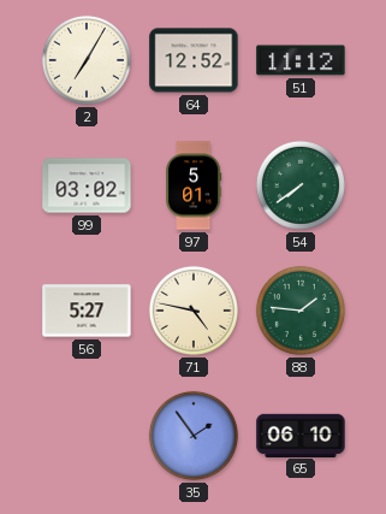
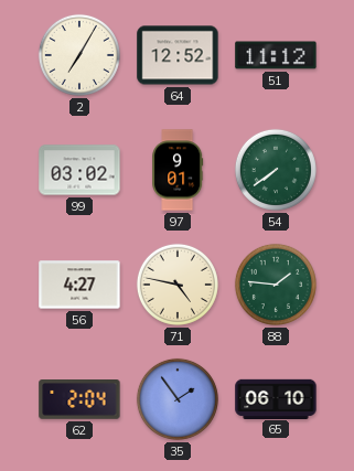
97: 5:01 -> 9:01
56: 5:27 -> 4:27
62: none -> 2:04
